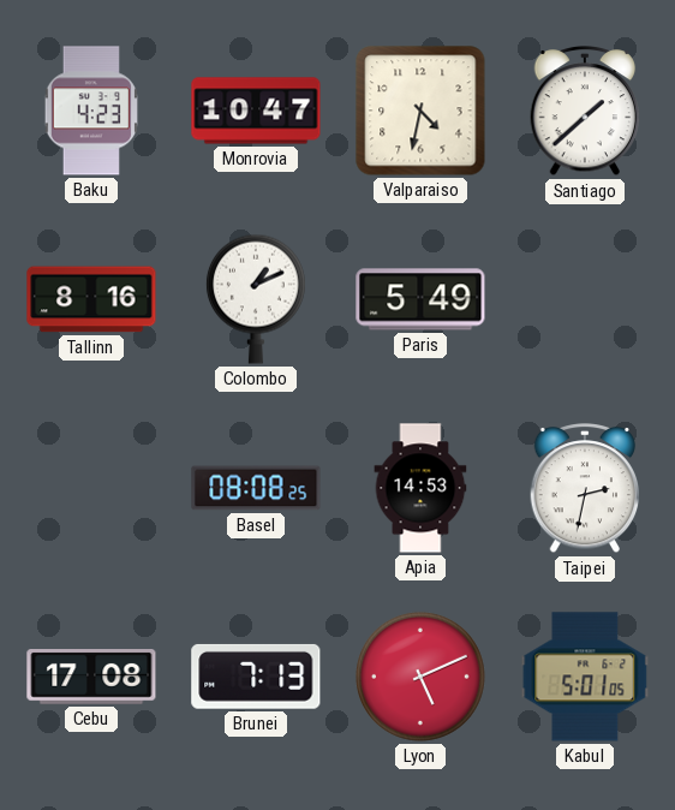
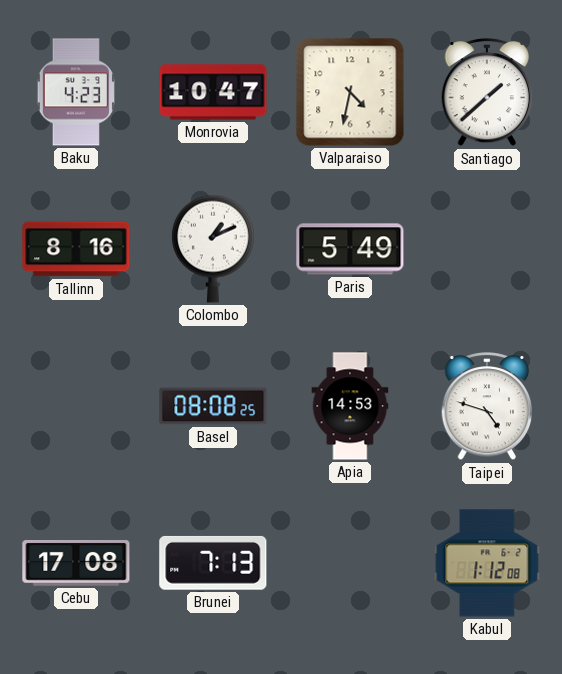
Taipei: 2:32 -> 4:48
Lyon: 5:11 -> none
Kabul: 5:01 -> 1:12
